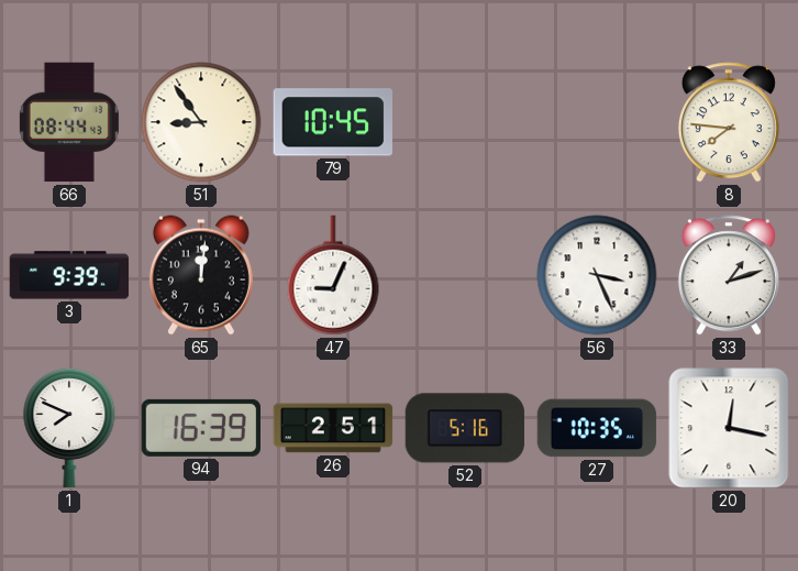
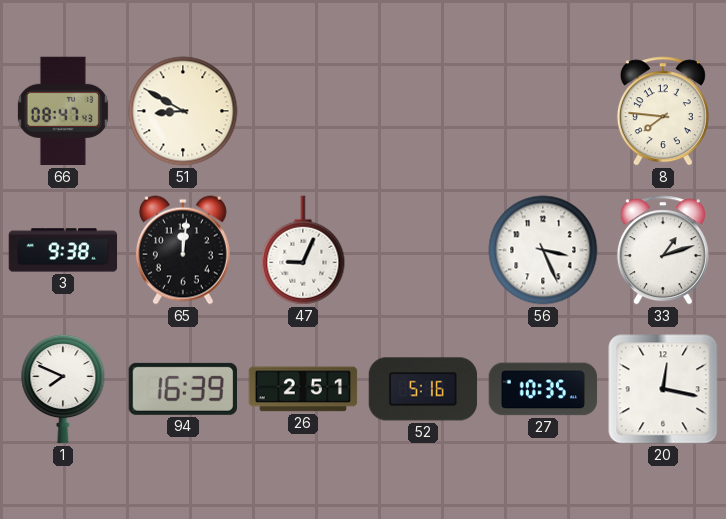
66: 08:44 -> 08:47
51: 8:54 -> 8:50
79: 10:45 -> none
3: 9:39 -> 9:38
